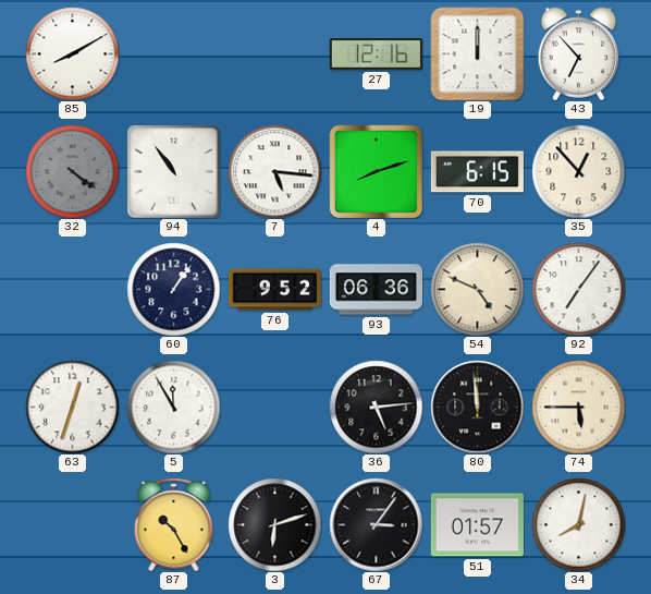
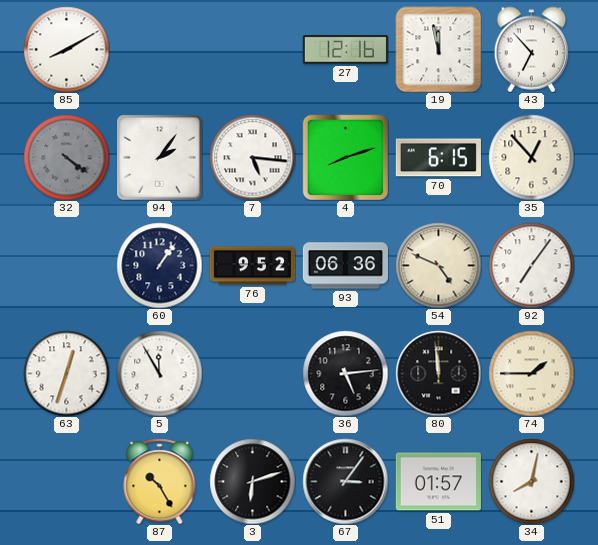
19: 12:00 -> 11:58
94: 10:54 -> 2:06
74: 5:45 -> 1:45
